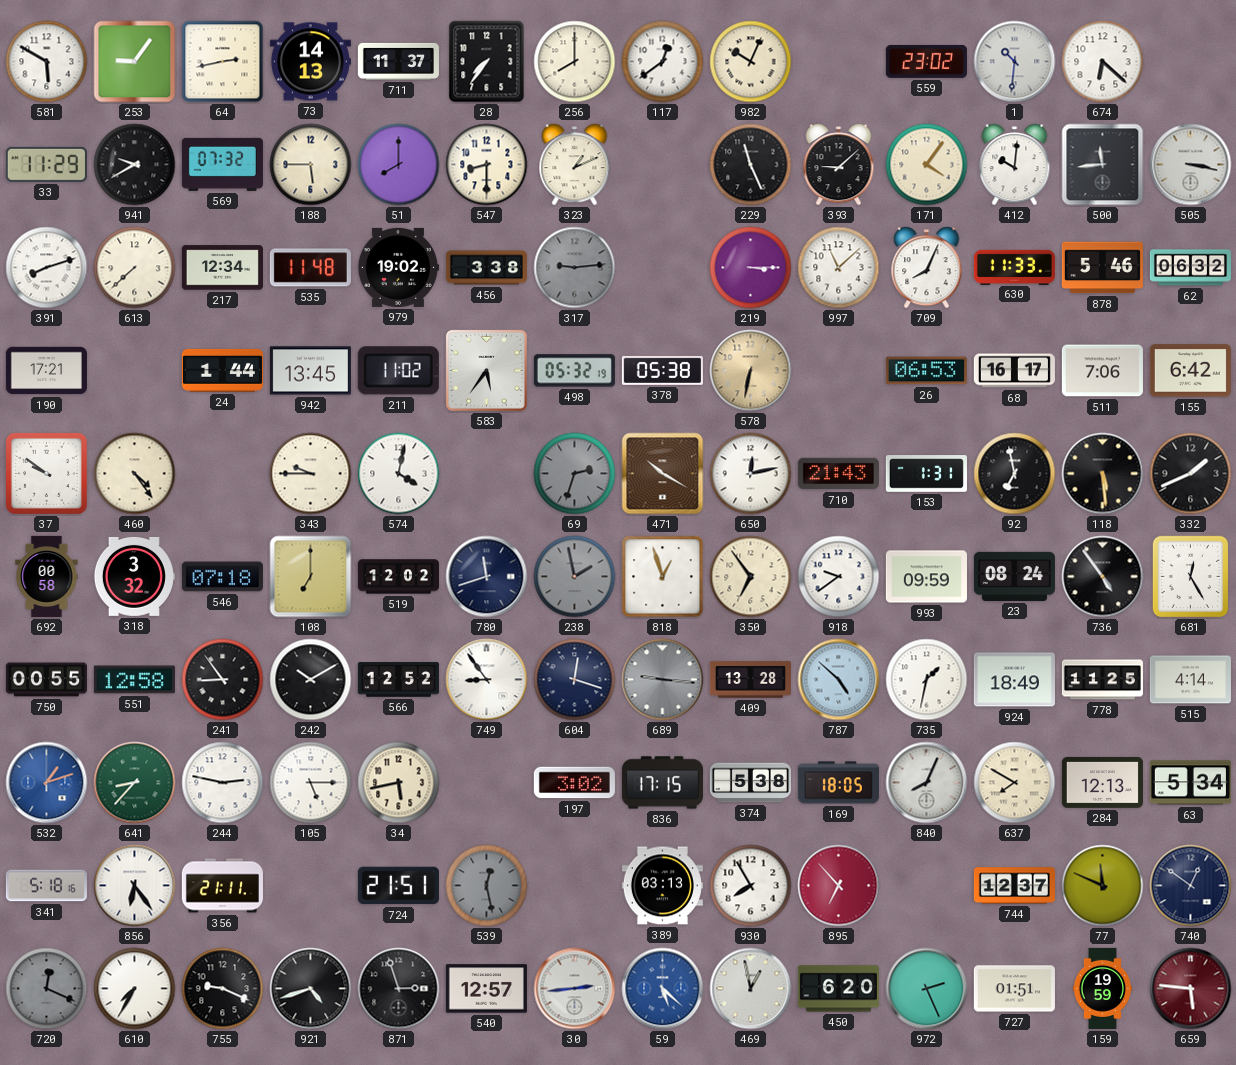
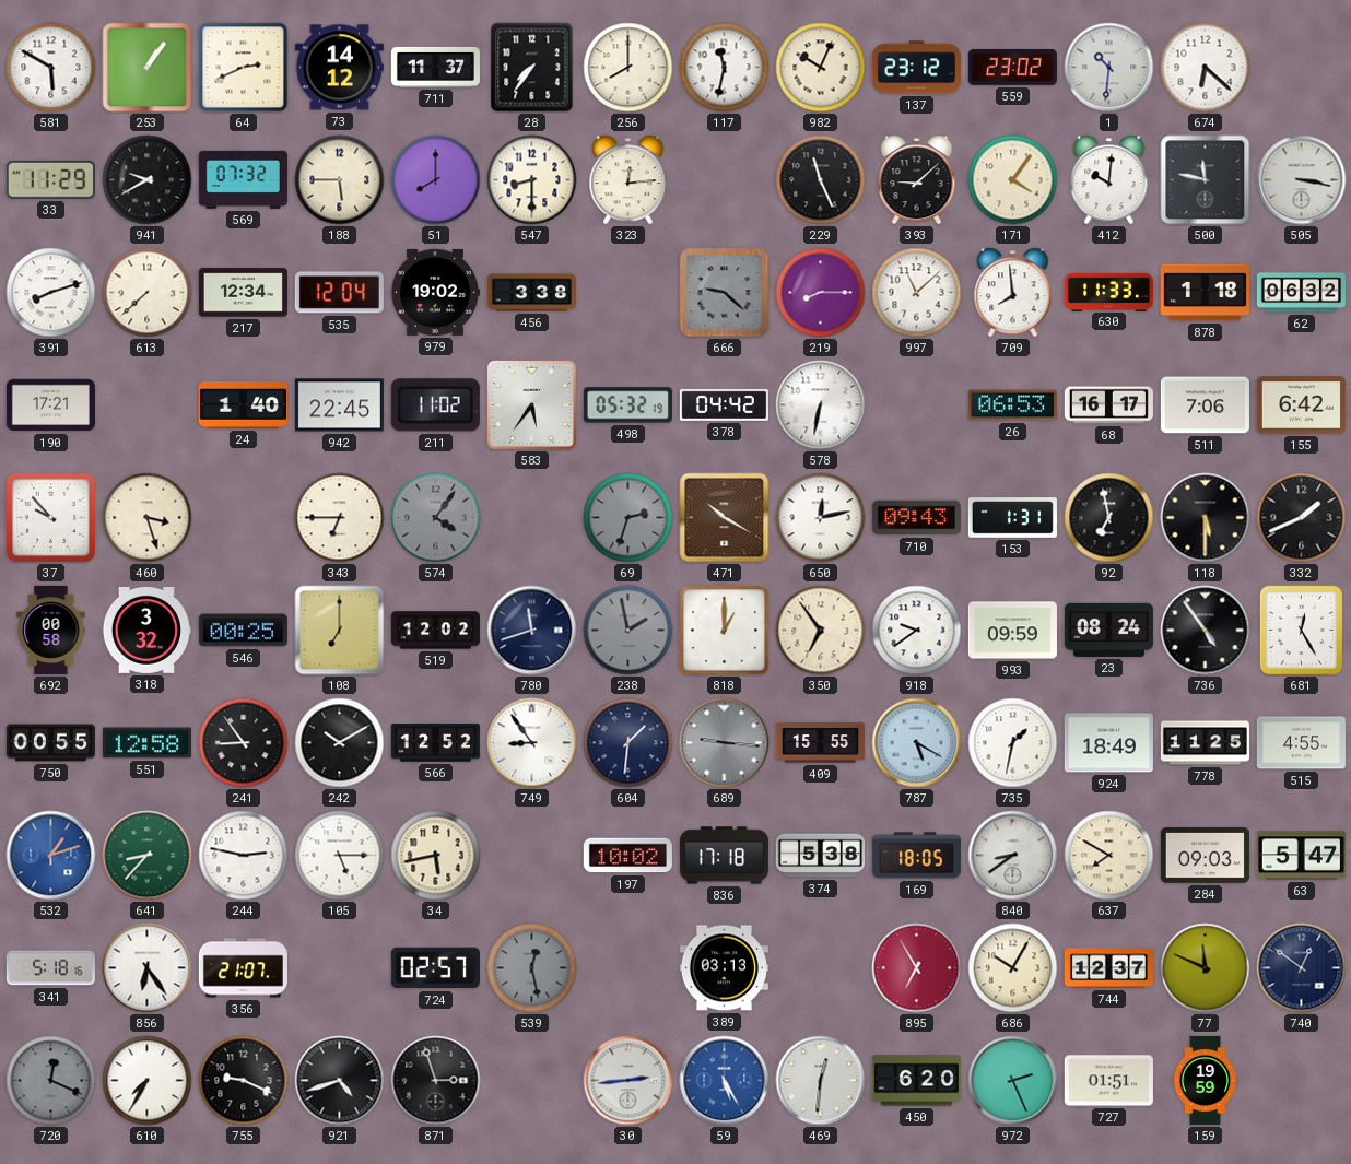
253: 9:06 -> 1:06
64: 2:43 -> 2:41
73: 14:13 -> 14:12
117: 12:39 -> 11:32
137: none -> 23:12
323: 1:11 -> 12:14
500: 11:44 -> 11:47
535: 11:48 -> 12:04
317: 9:14 -> none
666: none -> 9:22
219: 3:15 -> 8:15
709: 8:04 -> 7:59
878: 5:46 -> 1:18
24: 1:44 -> 1:40
942: 13:45 -> 22:45
378: 05:38 -> 04:42
578 dial: champagne -> white
37: 9:51 -> 9:53
460: 4:24 -> 3:27
343: 9:45 -> 6:45
574: 4:02 -> 4:06
574 dial: white -> grey
710: 21:43 -> 09:43
118: 5:29 -> 5:30
546: 07:18 -> 00:25
818: 12:57 -> 1:00
604: 12:18 -> 1:31
409: 13:28 -> 15:55
787: 4:52 -> 5:20
515: 4:14 -> 4:55
197: 3:02 -> 10:02
836: 17:15 -> 17:18
840: 8:04 -> 8:39
284: 12:13 -> 09:03
63: 5:34 -> 5:47
356: 21:11 -> 21:07
724: 21:51 -> 02:57
930: 7:55 -> none
895: 6:53 -> 6:55
686: none -> 10:05
540: 12:57 -> none
59: 5:22 -> 5:25
469: 12:58 -> 12:31
659: 5:46 -> none
